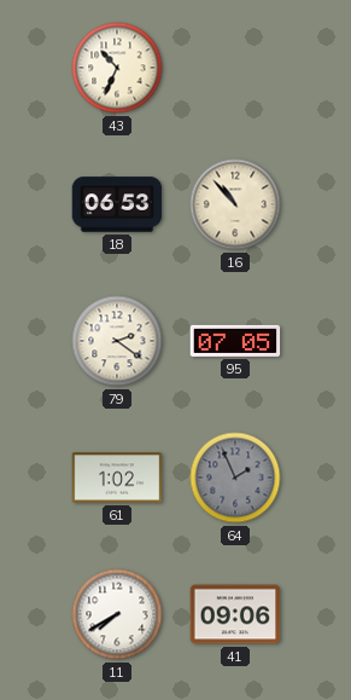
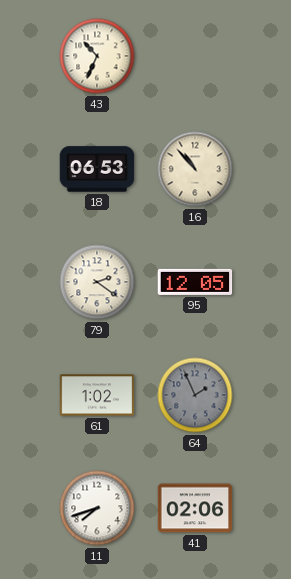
95: 07:05 -> 12:05
11: 7:40 -> 7:42
41: 09:06 -> 02:06
